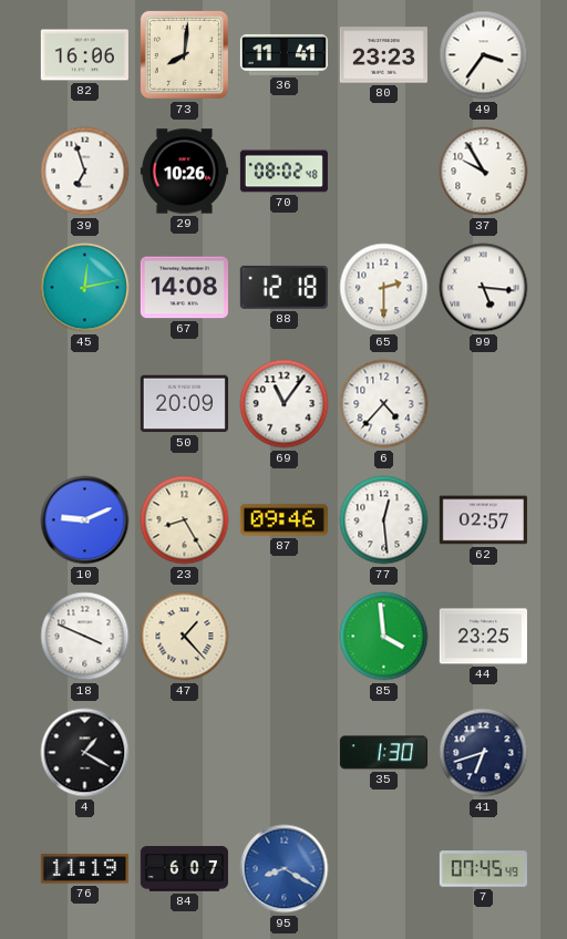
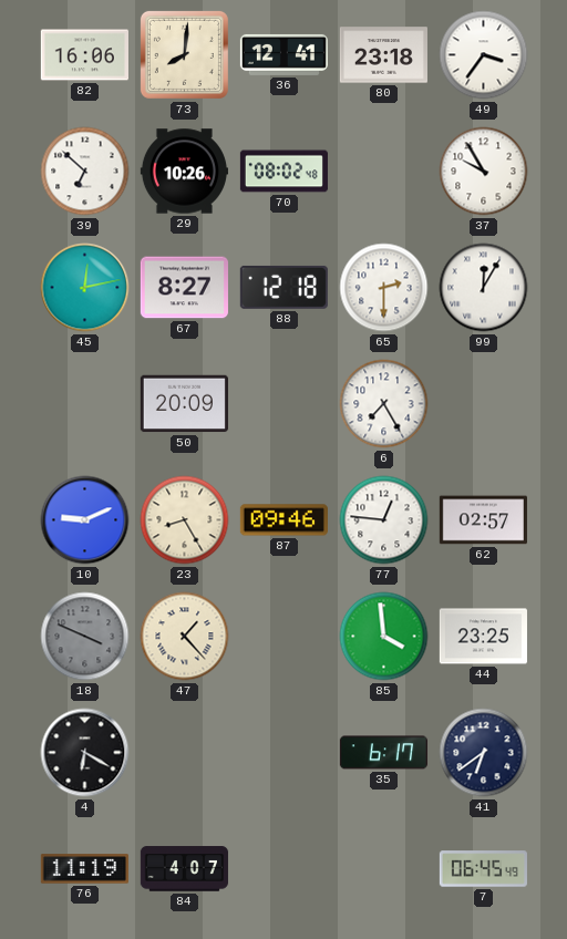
36: 11:41 -> 12:41
80: 23:23 -> 23:18
39: 6:57 -> 6:52
67: 14:08 -> 8:27
99: 5:16 -> 12:05
69: 11:06 -> none
6: 4:37 -> 7:25
77: 12:29 -> 12:46
18 dial: white -> grey
4: 1:20 -> 6:20
35: 1:30 -> 6:17
41: 6:42 -> 6:39
84: 6:07 -> 4:07
95: 8:20 -> none
7: 07:45 -> 06:45
